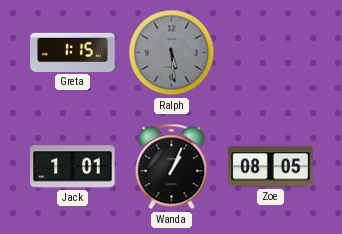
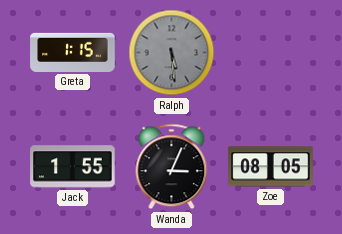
Jack: 1:01 -> 1:55
Wanda: 1:04 -> 3:04
